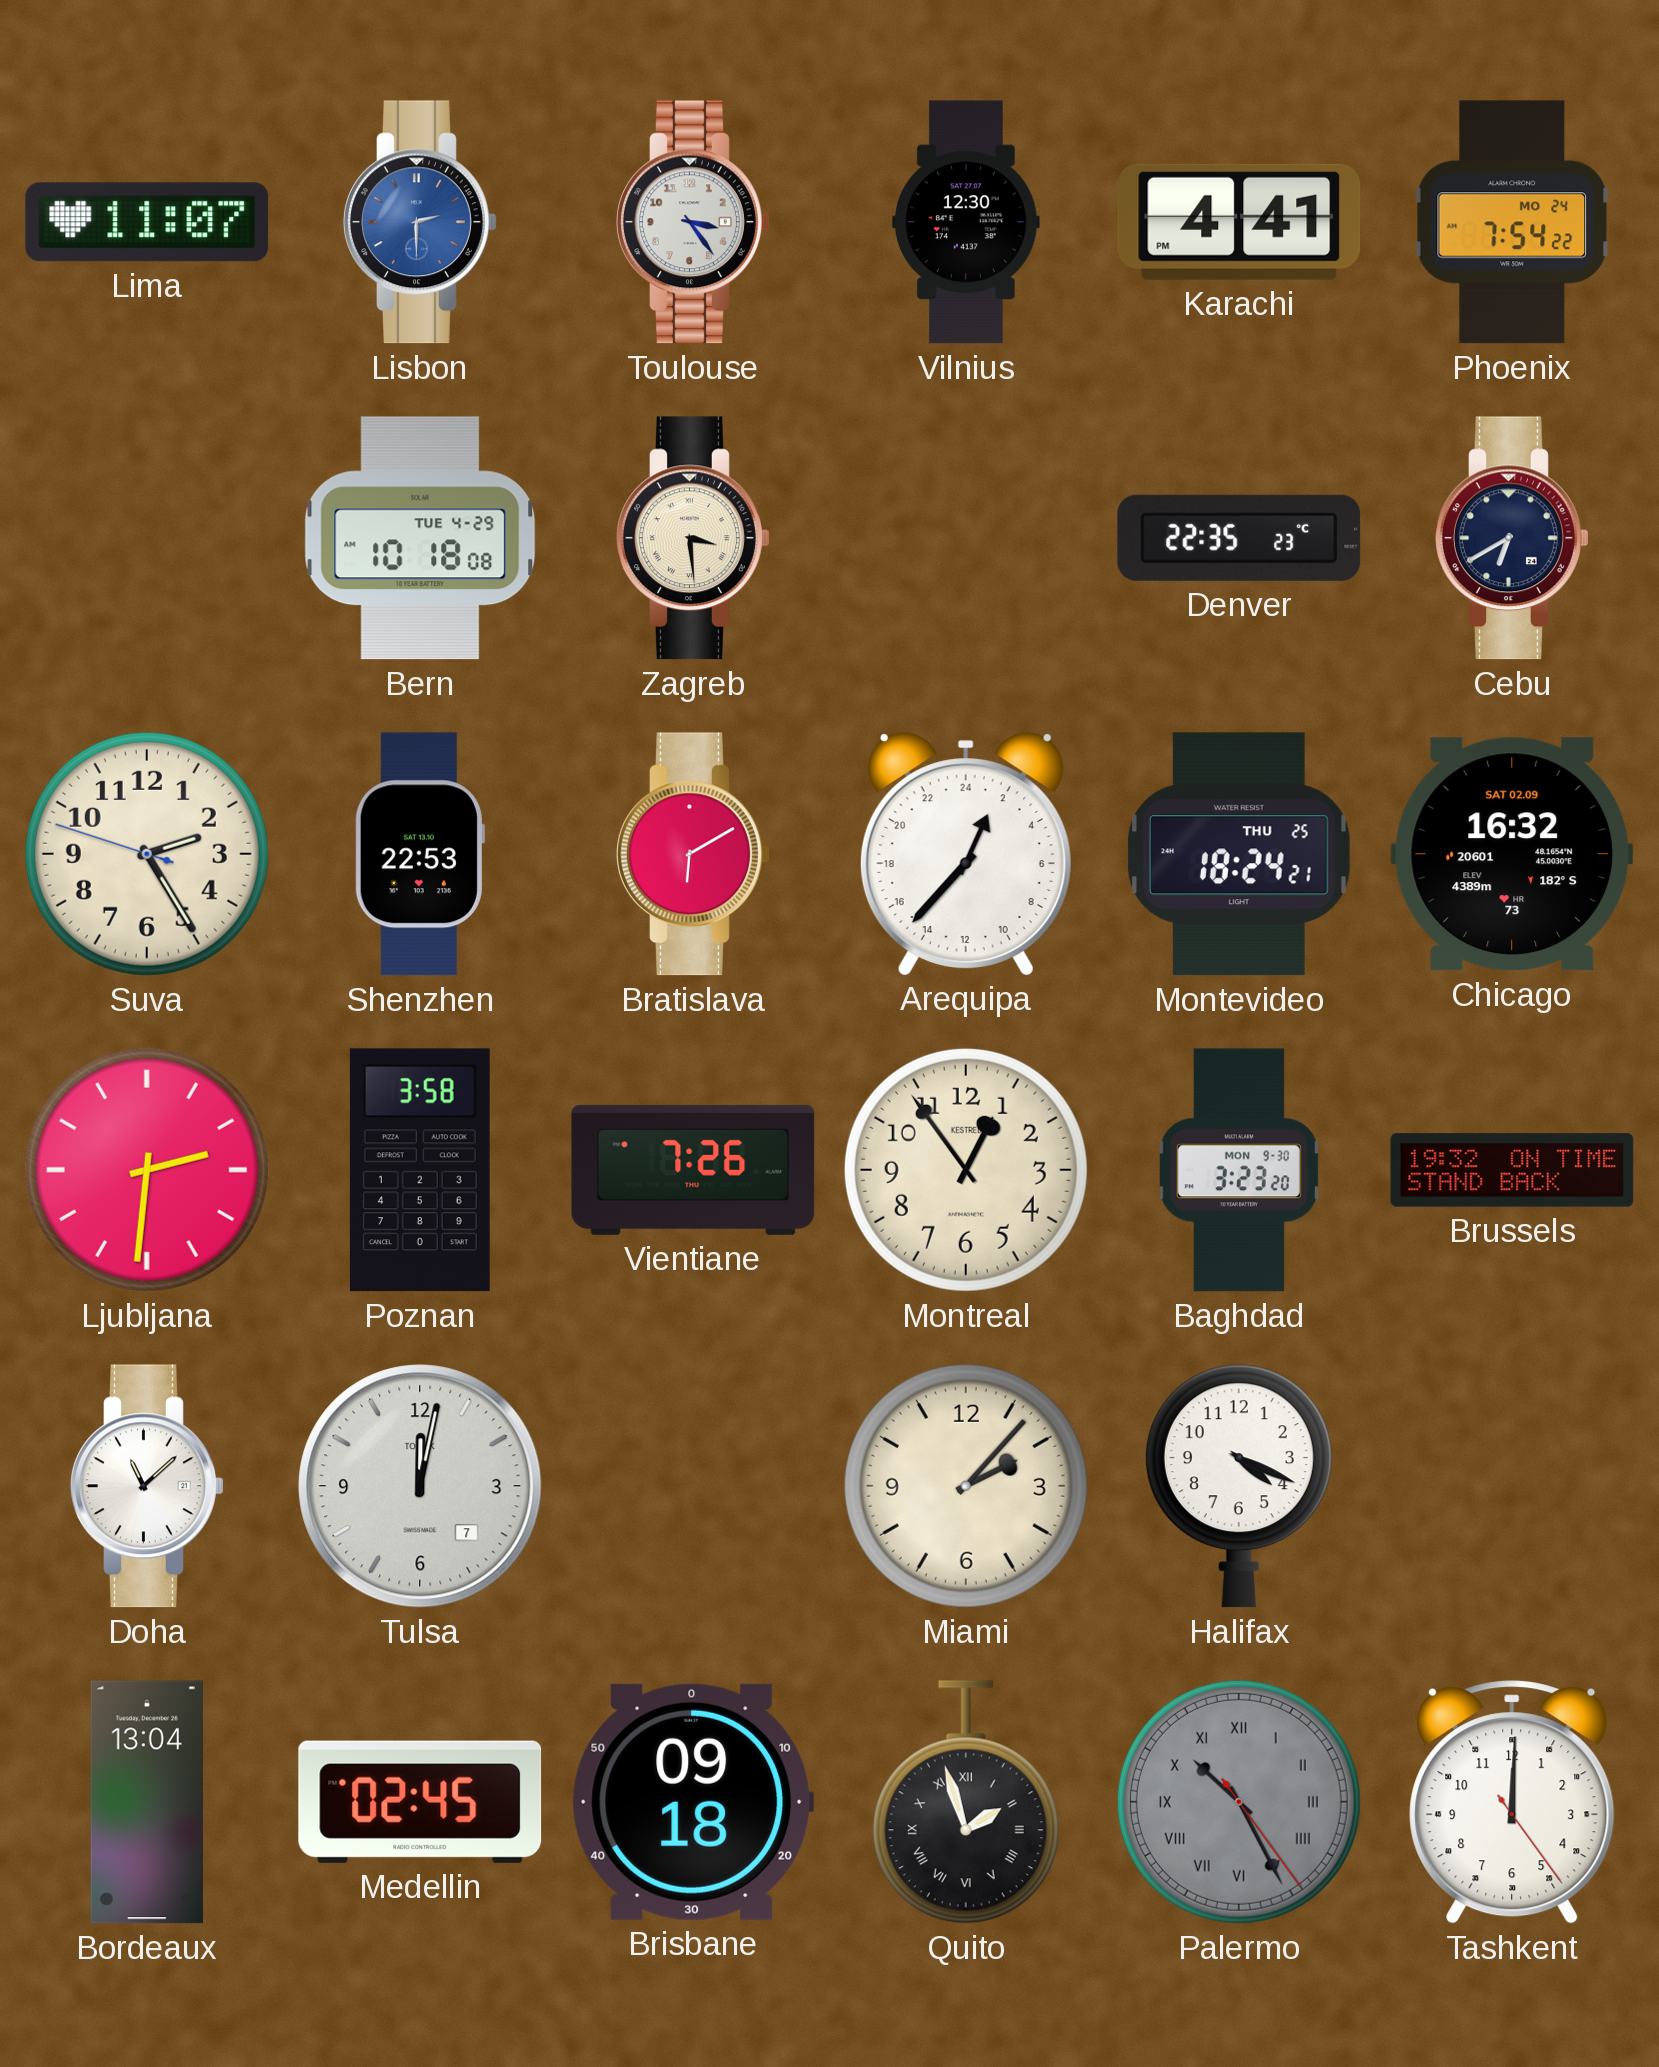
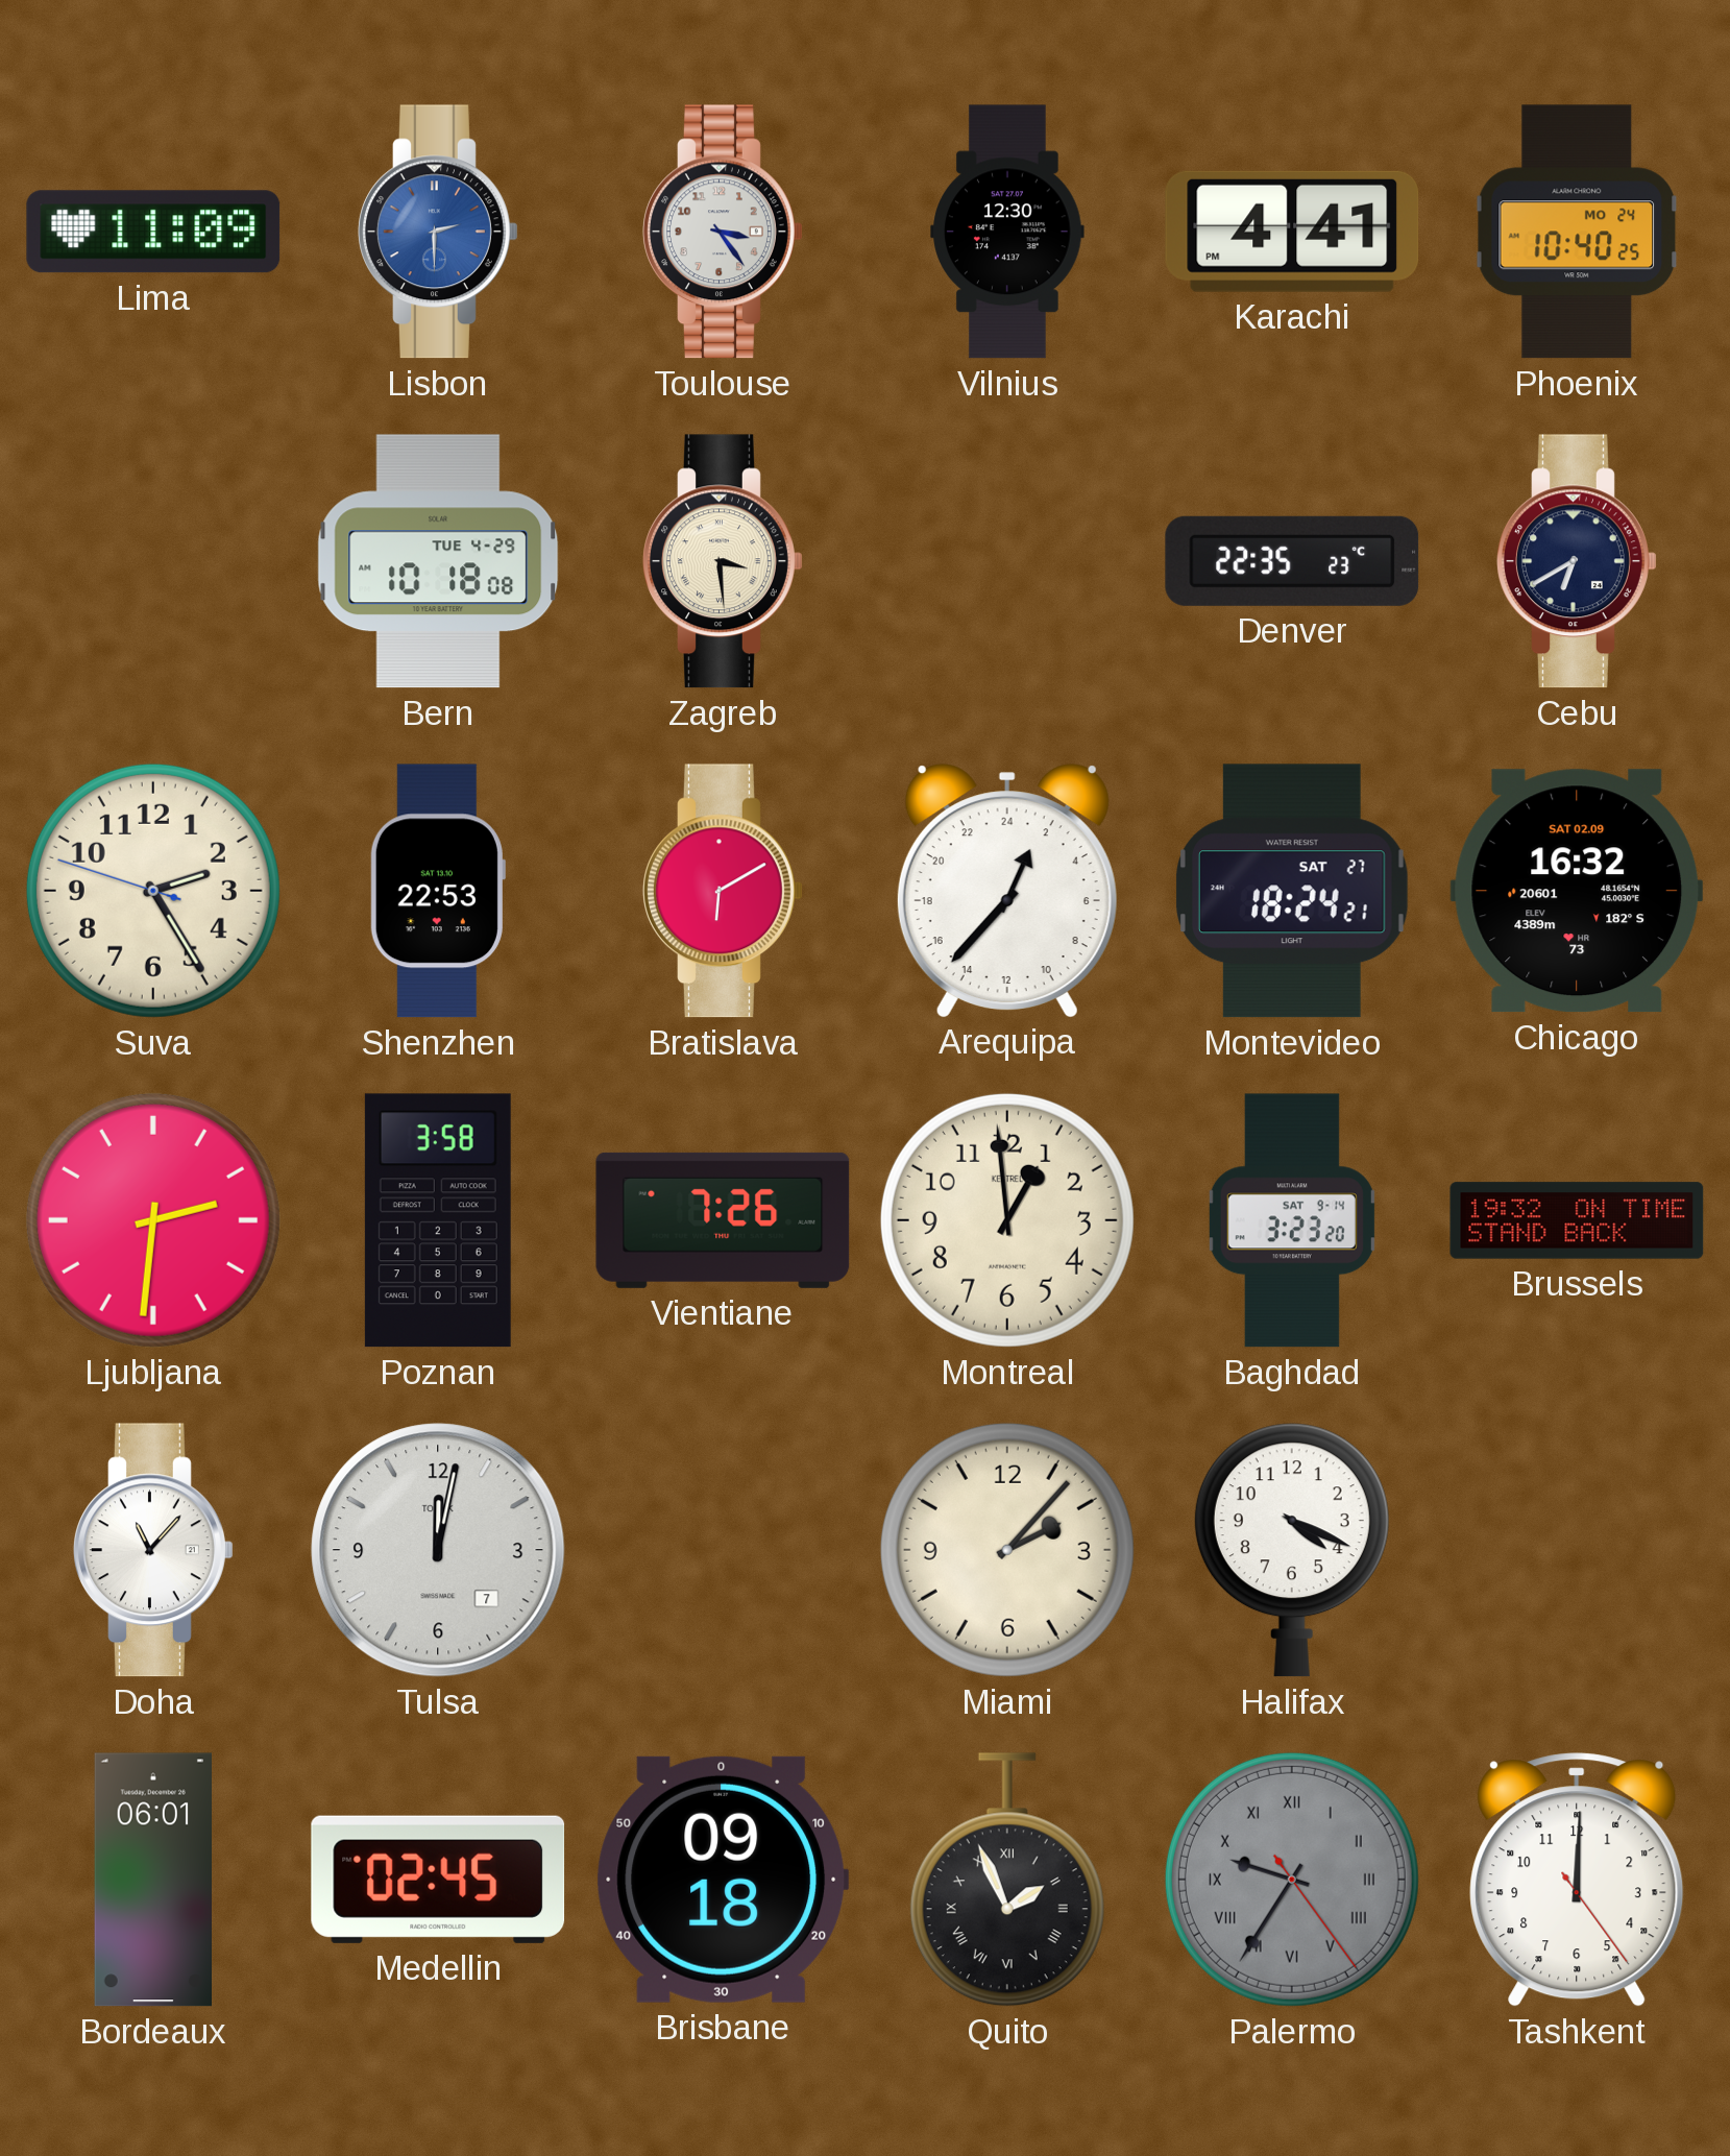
Lima: 11:07 -> 11:09
Phoenix: 7:54 -> 10:40
Montevideo date: THU 25 -> SAT 27
Montreal: 12:54 -> 12:59
Baghdad date: MON 9-30 -> SAT 9-14
Doha: 11:08 -> 11:07
Bordeaux: 13:04 -> 06:01
Quito: 1:57 -> 1:56
Palermo: 10:25 -> 9:35
